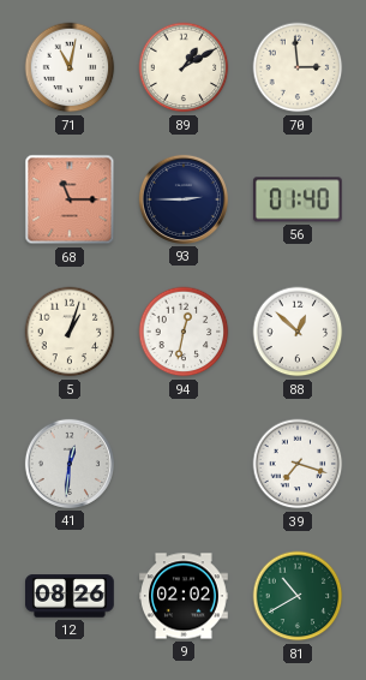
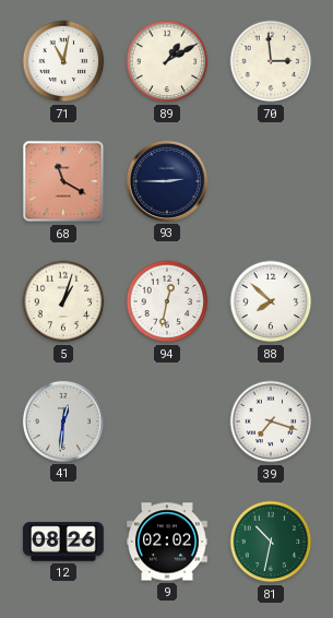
68: 11:15 -> 11:20
56: 01:40 -> none
88: 12:52 -> 7:52
81: 10:40 -> 10:32
